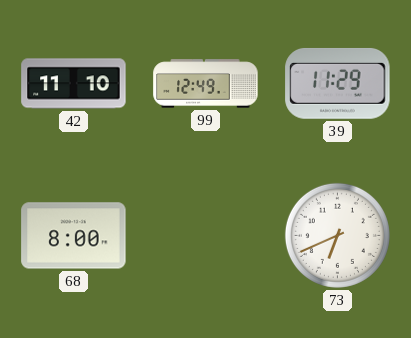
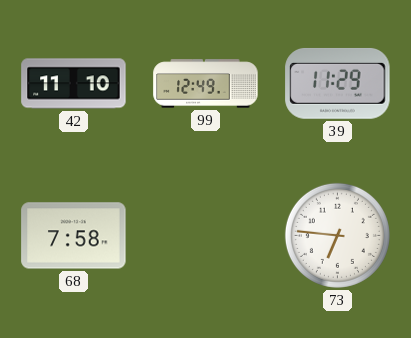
68: 8:00 -> 7:58
73: 6:41 -> 6:46
